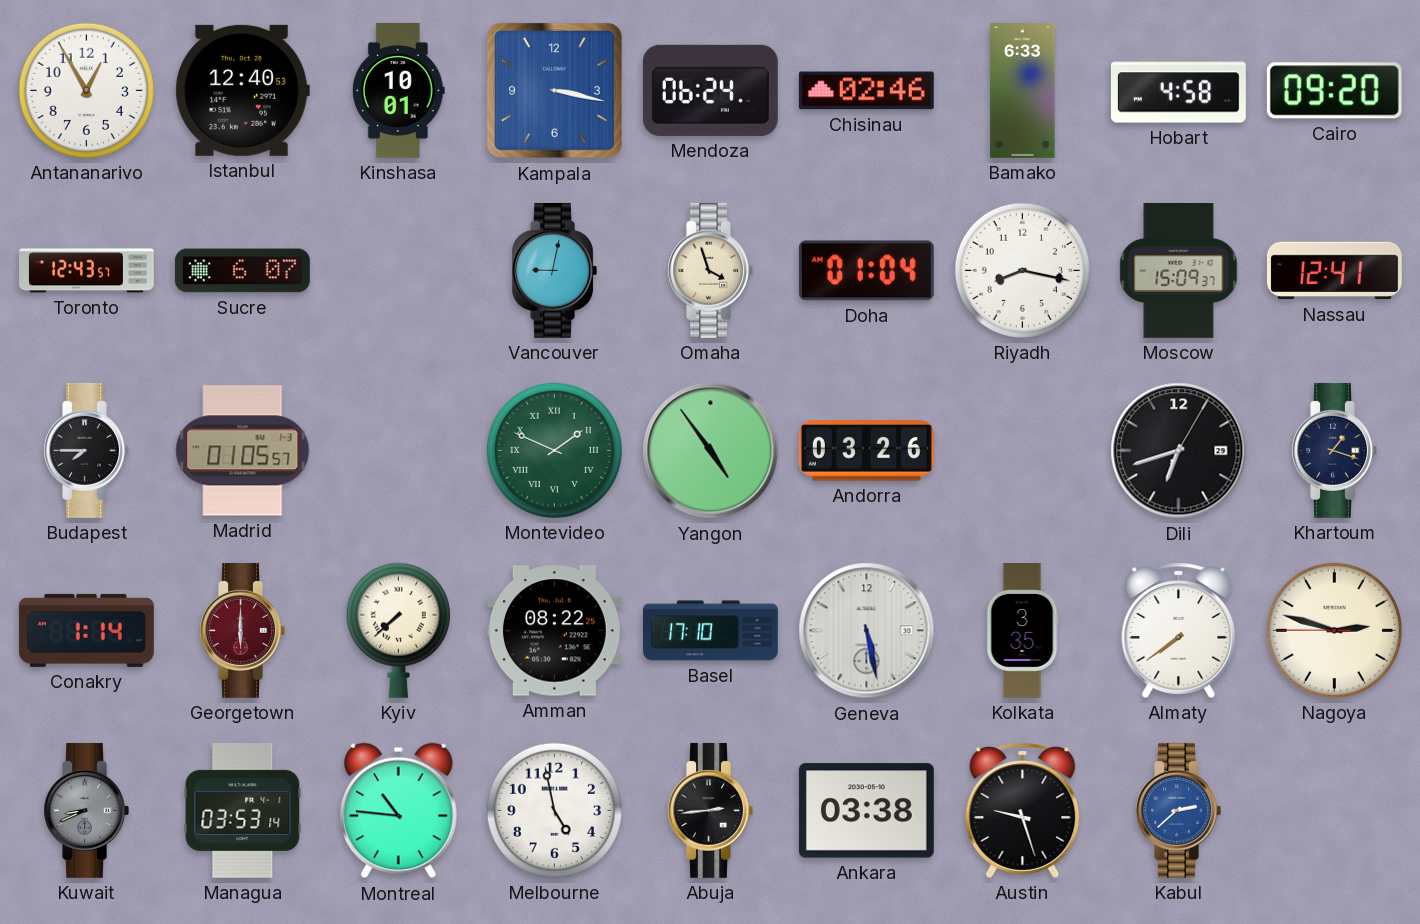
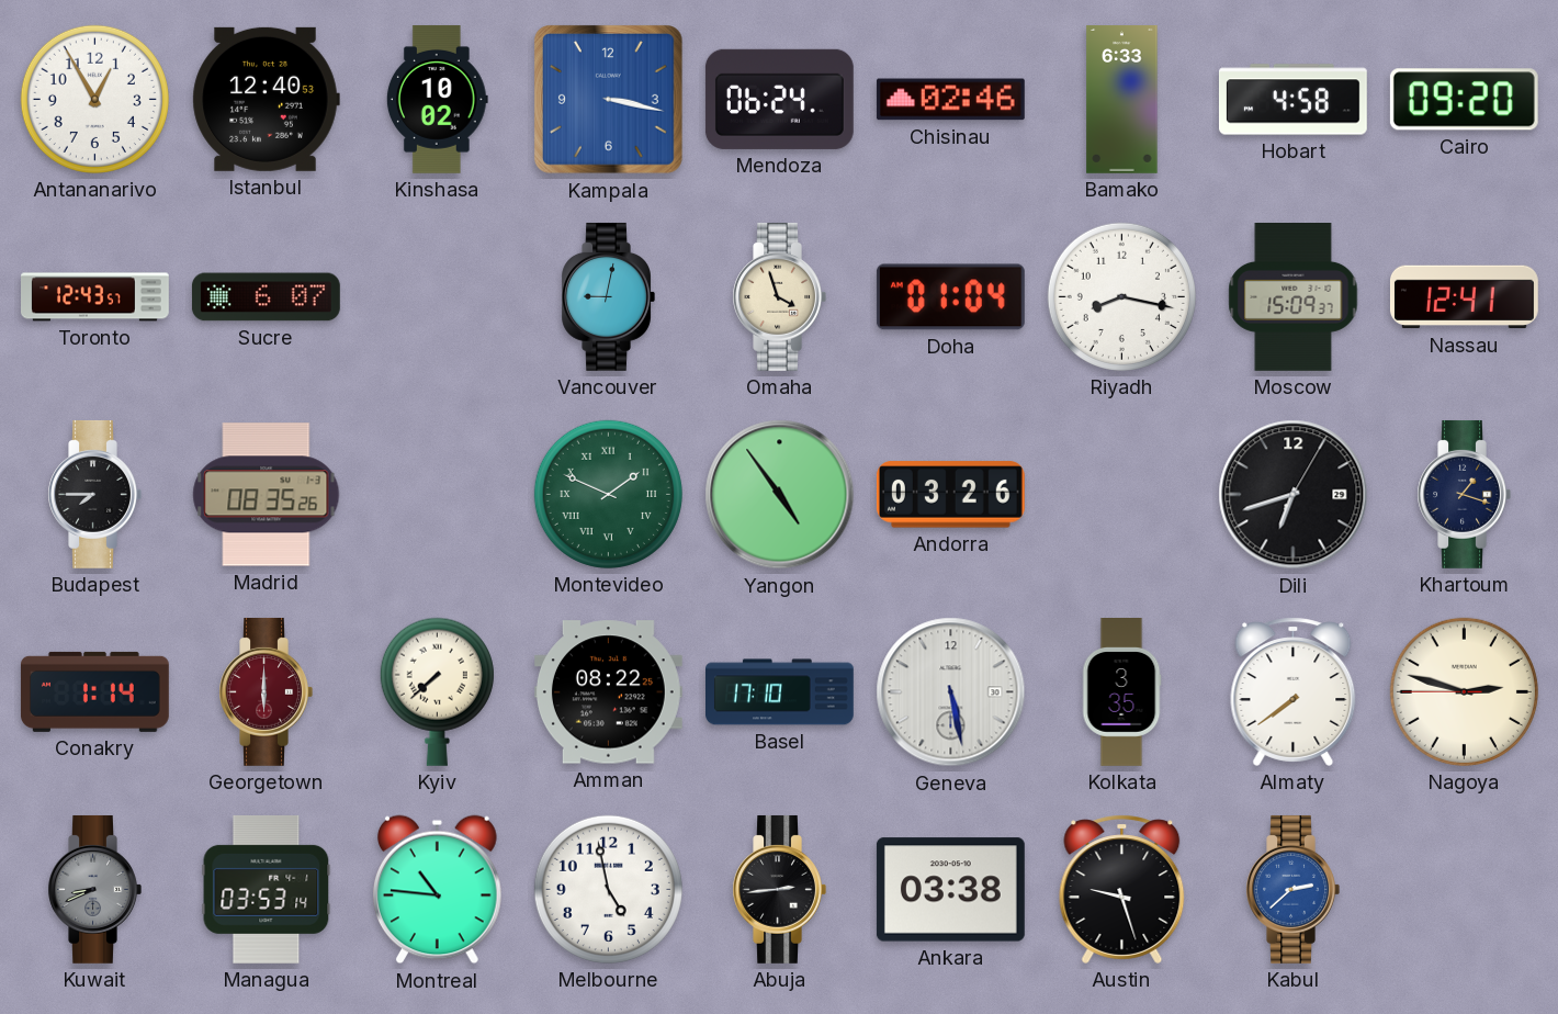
Kinshasa: 10:01 -> 10:02
Madrid: 01:05 -> 08:35
